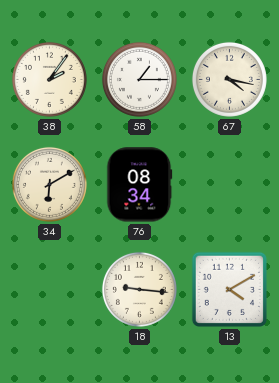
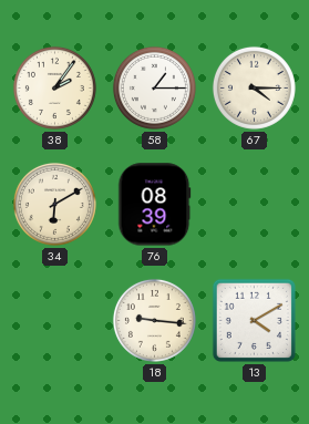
67: 4:17 -> 4:15
76: 08:34 -> 08:39
